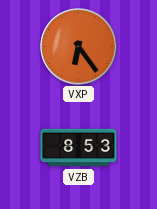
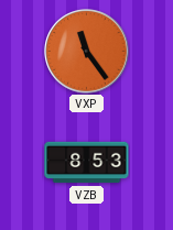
VXP: 6:24 -> 11:24
